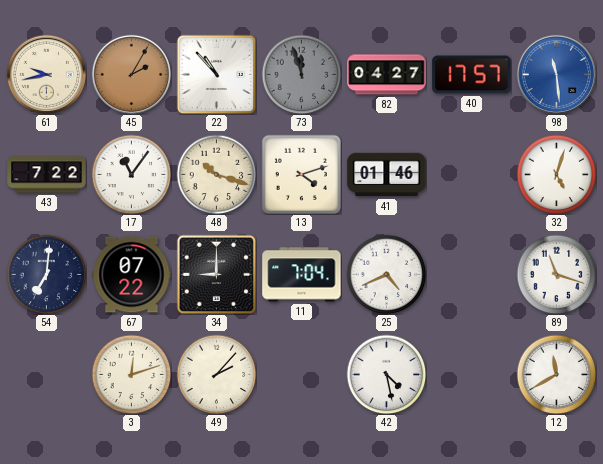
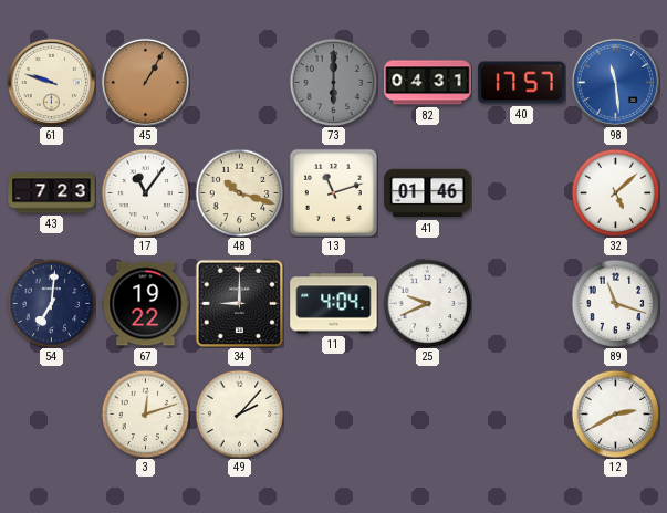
61: 9:43 -> 9:48
45: 2:05 -> 1:05
22: 10:53 -> none
73: 11:57 -> 6:00
82: 04:27 -> 04:31
43: 7:22 -> 7:23
13: 4:12 -> 11:12
32: 5:03 -> 5:08
67: 07:22 -> 19:22
11: 7:04 -> 4:04
25: 4:41 -> 9:41
42: 4:28 -> none
12: 11:40 -> 2:40
